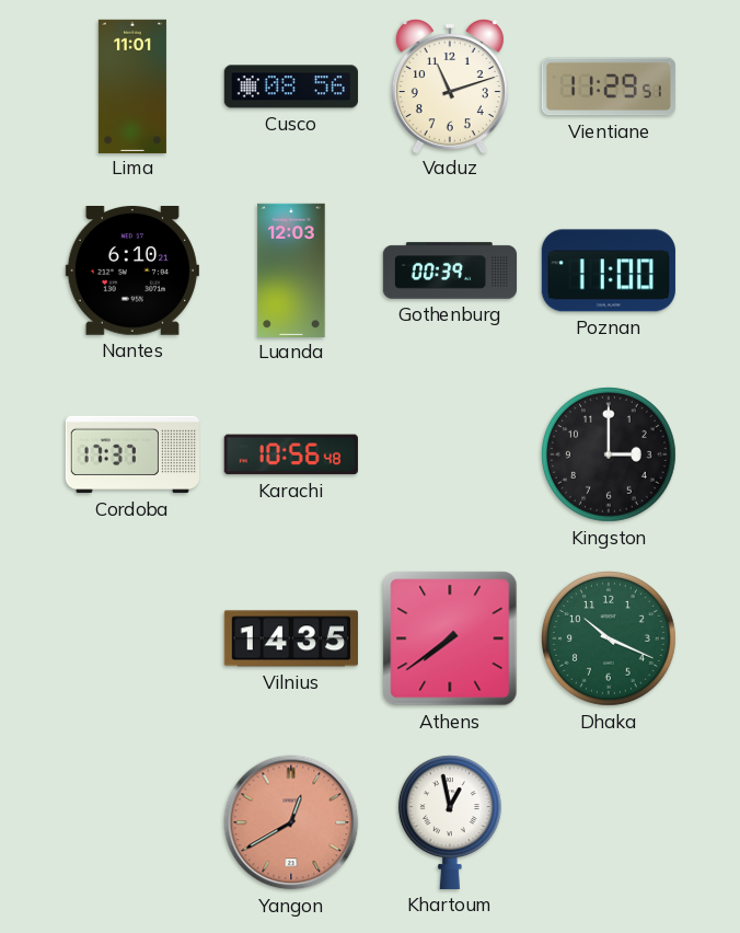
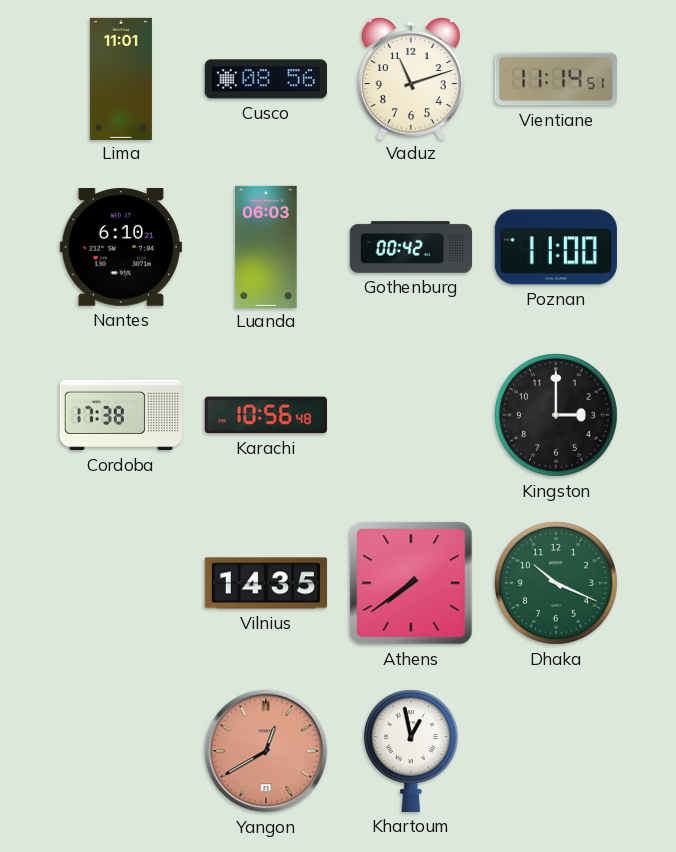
Vientiane: 11:29 -> 11:14
Luanda: 12:03 -> 06:03
Gothenburg: 00:39 -> 00:42
Cordoba: 17:37 -> 17:38
